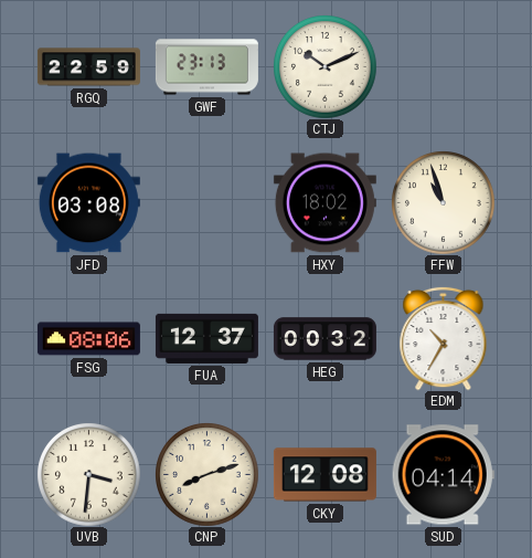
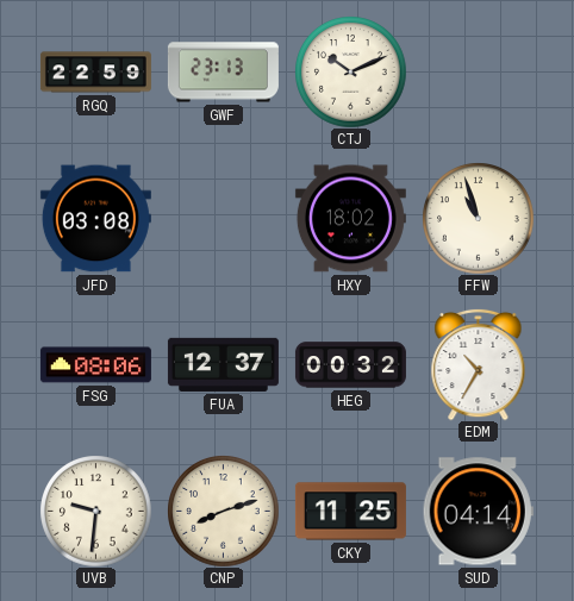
UVB: 3:31 -> 9:31
CKY: 12:08 -> 11:25
